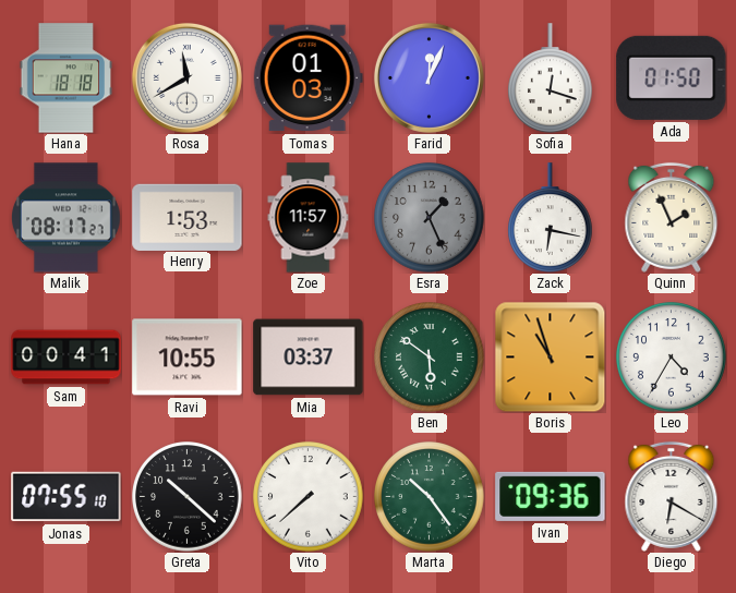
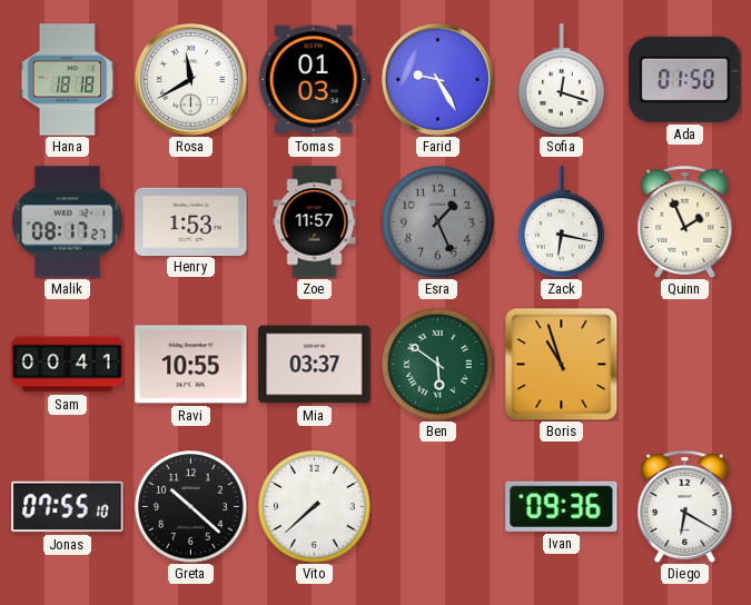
Farid: 12:04 -> 9:25
Leo: 4:35 -> none
Marta: 10:24 -> none
